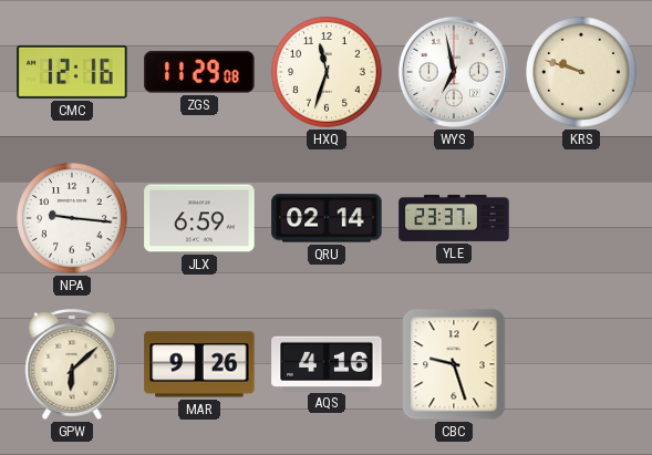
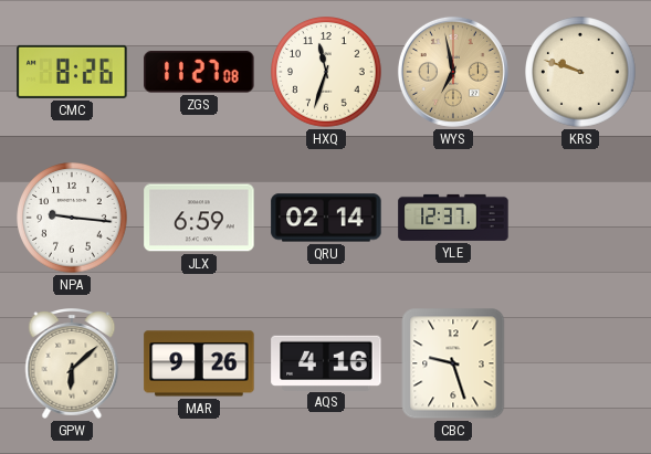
CMC: 12:16 -> 8:26
ZGS: 11:29 -> 11:27
WYS dial: white -> champagne
YLE: 23:37 -> 12:37
